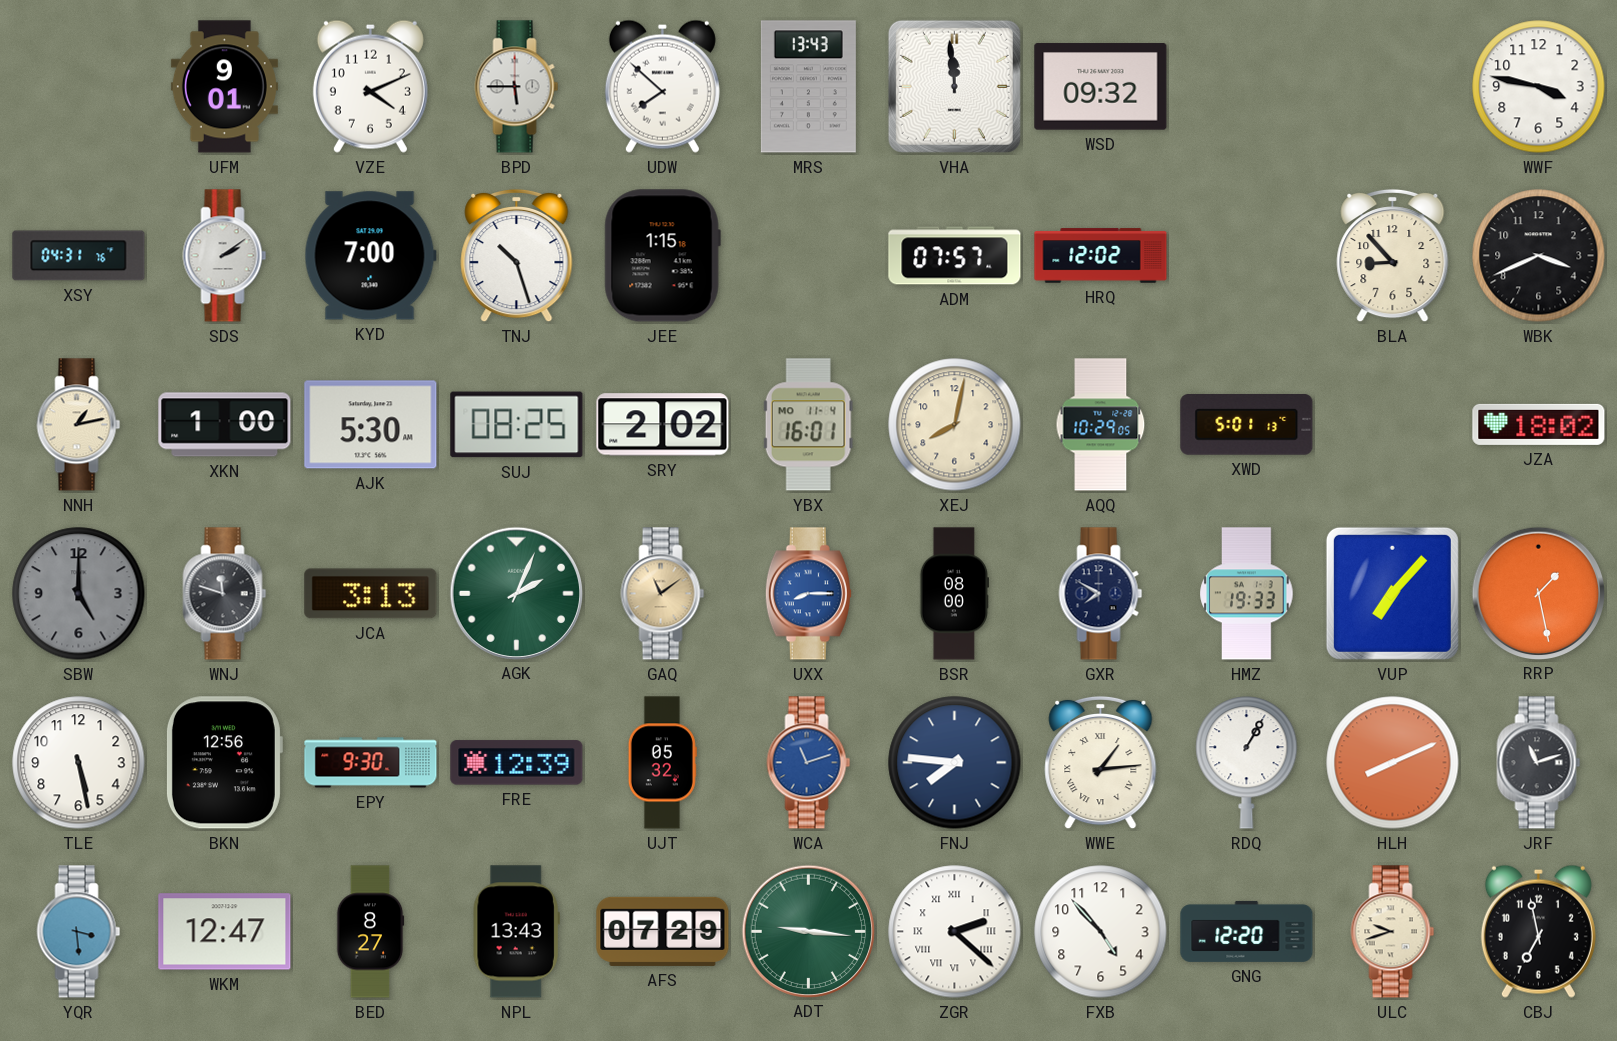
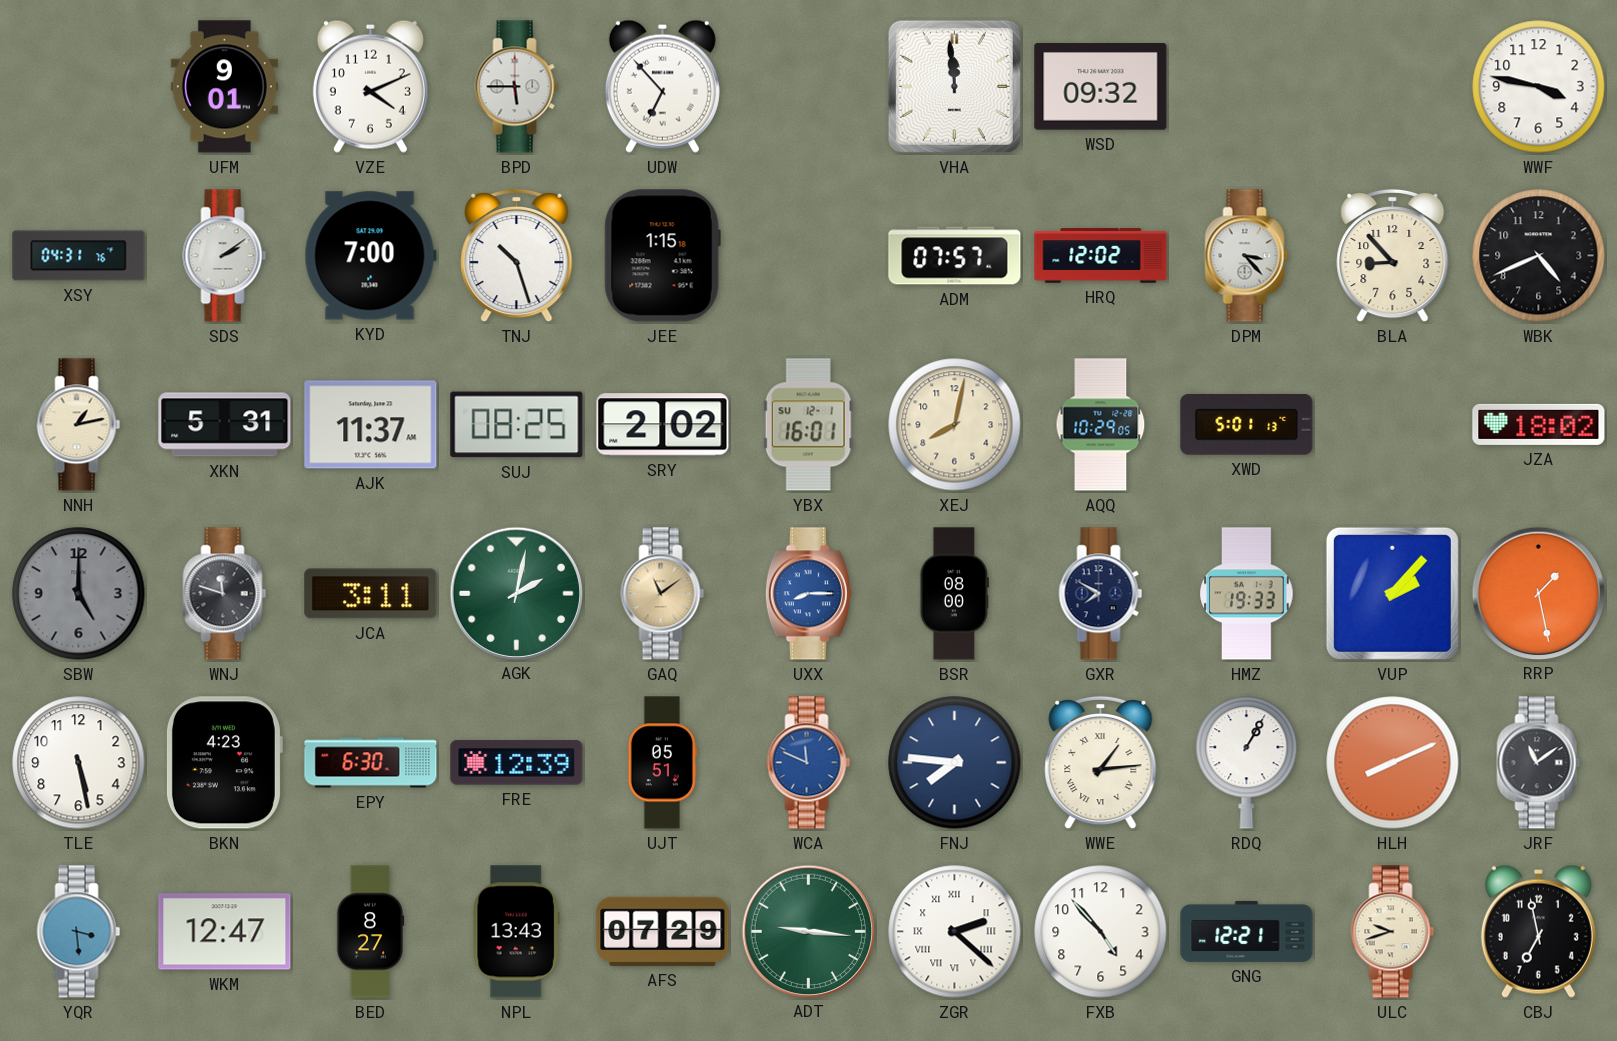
UDW: 7:52 -> 6:53
MRS: 13:43 -> none
DPM: none -> 3:23
WBK: 3:41 -> 4:41
XKN: 1:00 -> 5:31
AJK: 5:30 -> 11:37
YBX date: MO 11-4 -> SU 12-1
JCA: 3:13 -> 3:11
AGK: 2:04 -> 2:02
VUP: 7:07 -> 2:07
BKN: 12:56 -> 4:23
EPY: 9:30 -> 6:30
UJT: 05:32 -> 05:51
WCA: 11:12 -> 11:49
JRF: 11:12 -> 11:09
GNG: 12:20 -> 12:21
